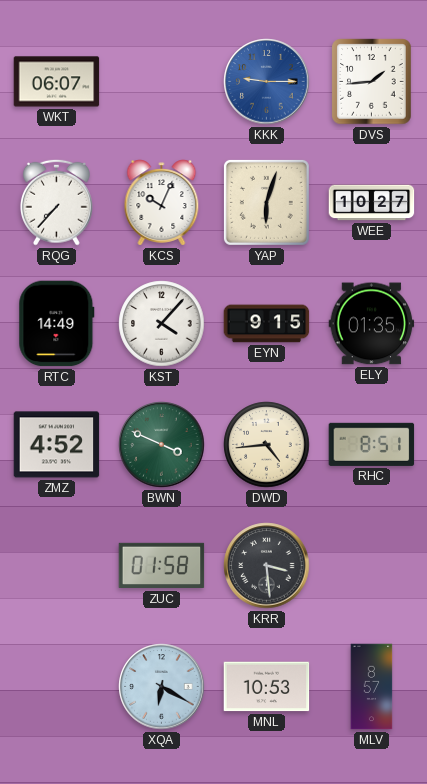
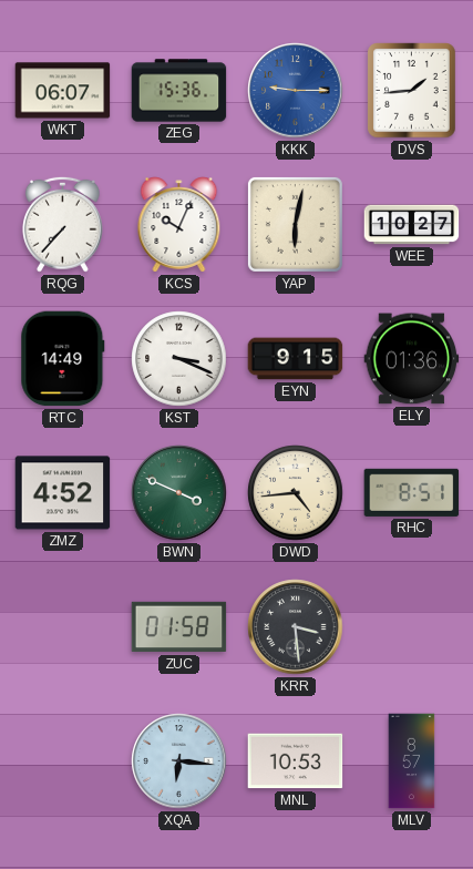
ZEG: none -> 15:36
YAP: 6:03 -> 6:02
KST: 4:07 -> 3:19
ELY: 01:35 -> 01:36
XQA: 6:20 -> 6:16
